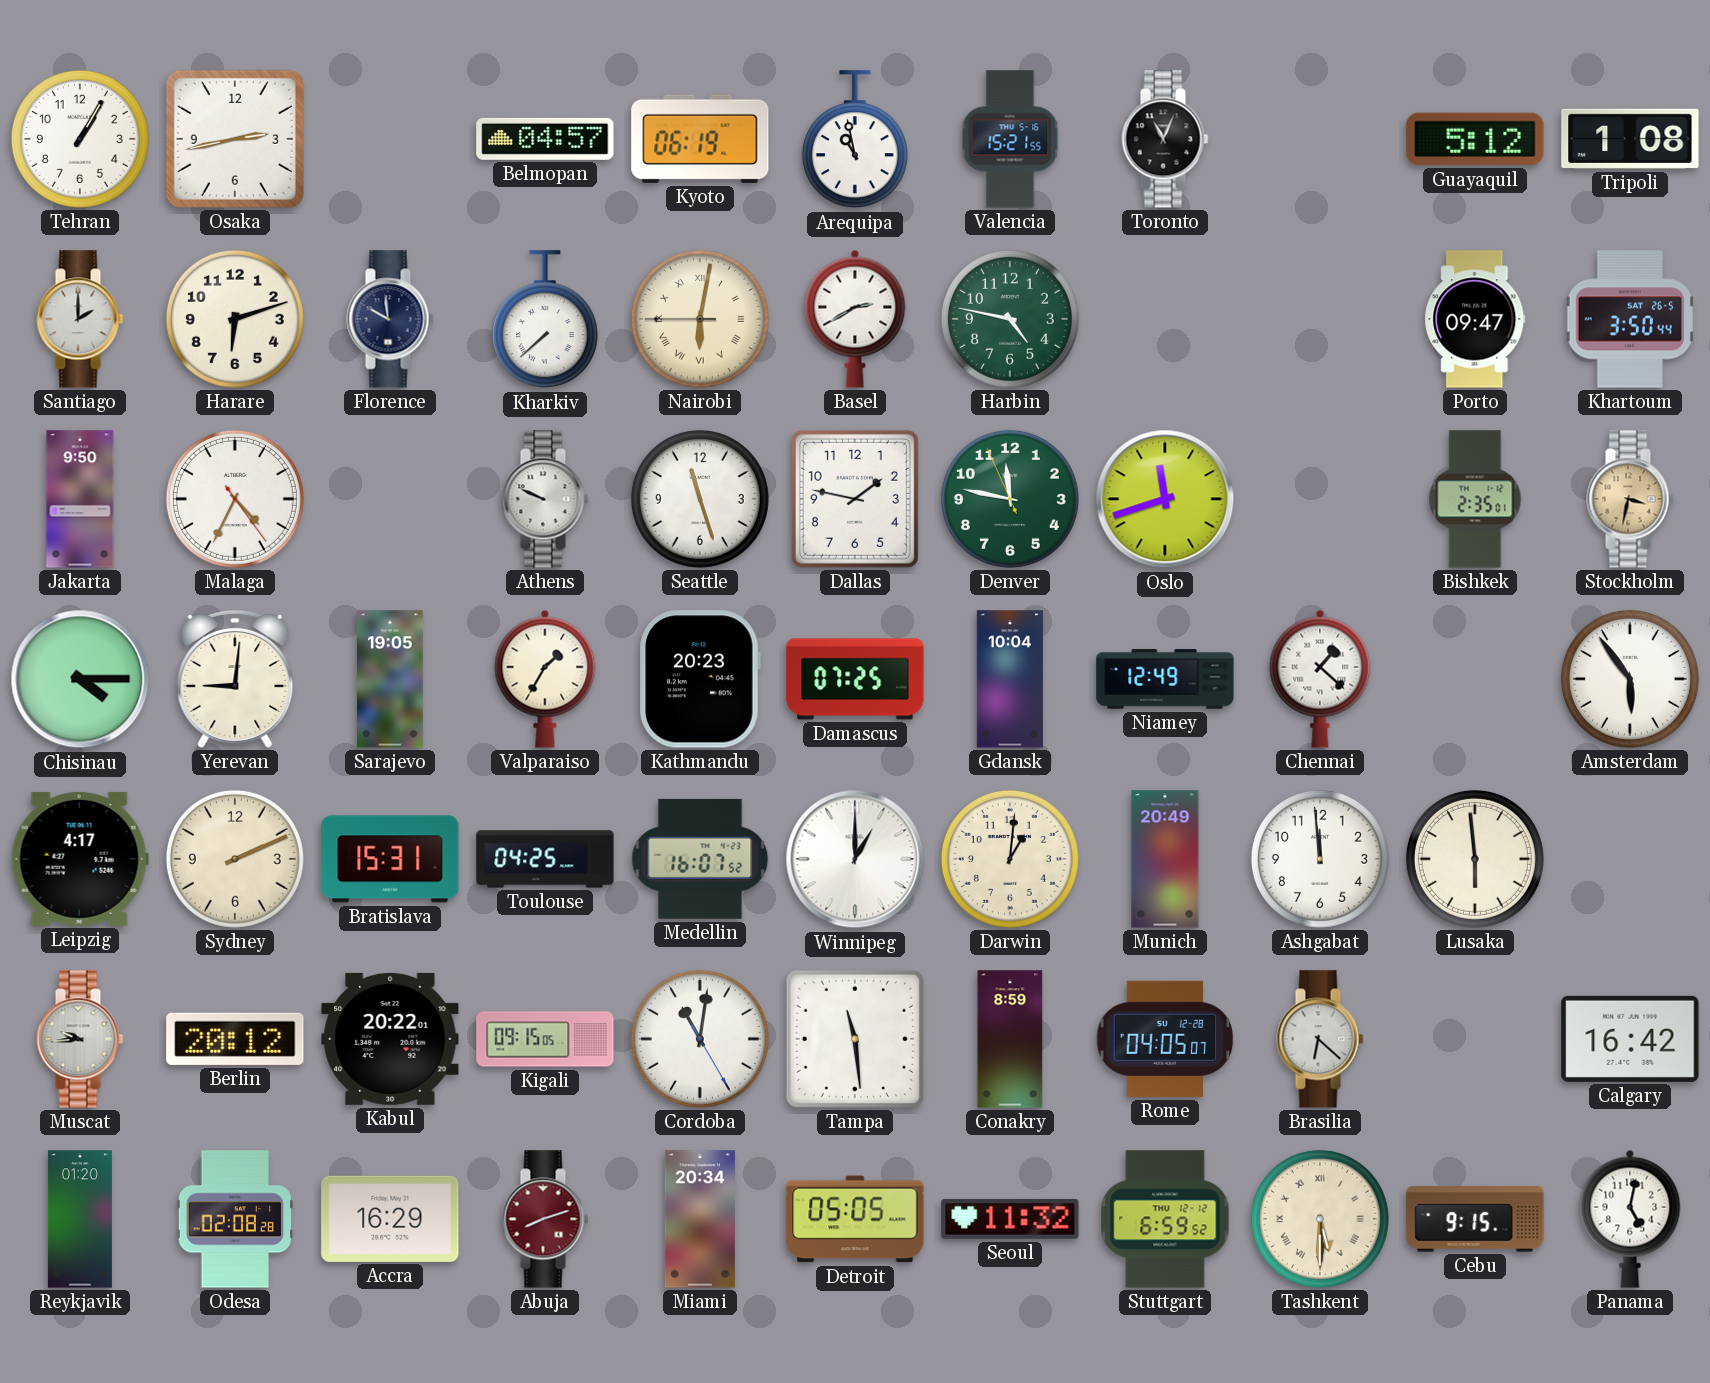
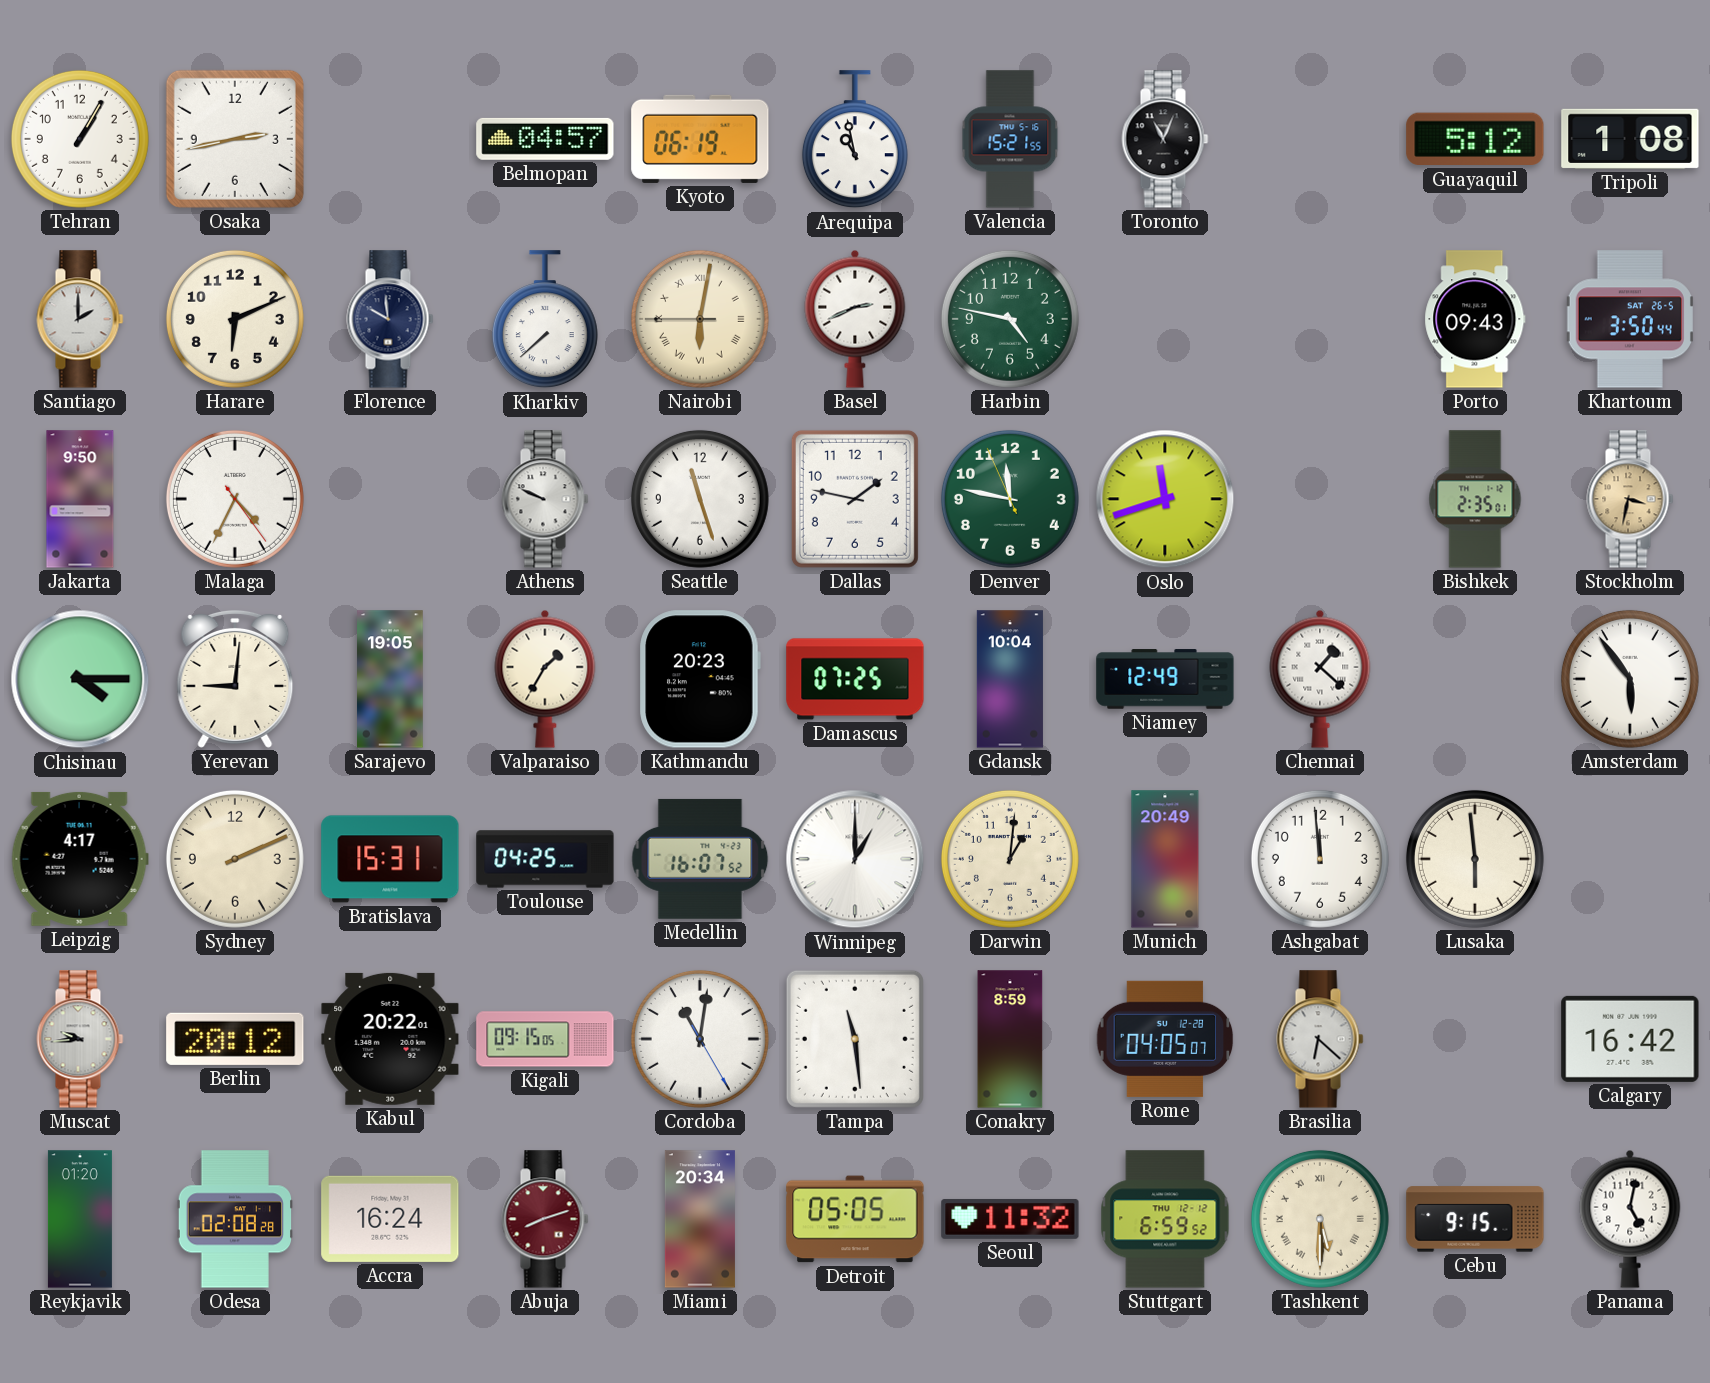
Harare: 6:12 -> 6:11
Basel: 2:40 -> 2:41
Porto: 09:47 -> 09:43
Accra: 16:29 -> 16:24
